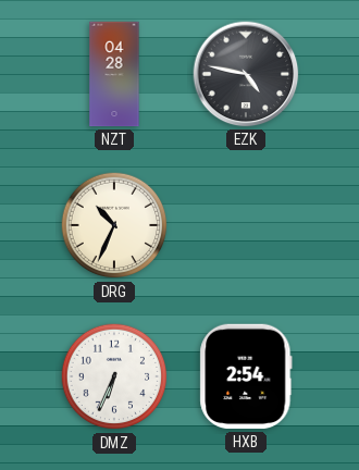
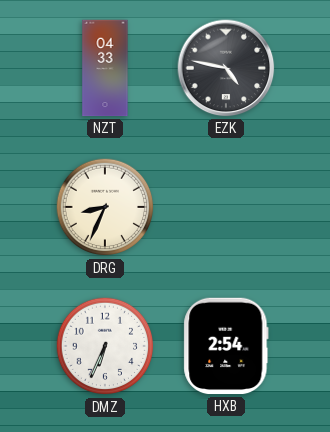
NZT: 04:28 -> 04:33
DRG: 10:34 -> 8:34
